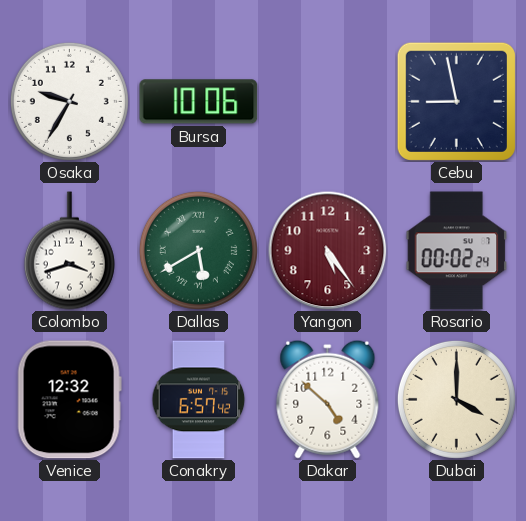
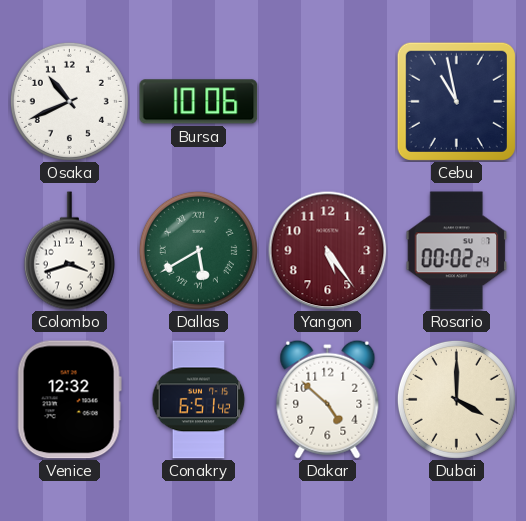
Osaka: 9:35 -> 10:41
Cebu: 8:58 -> 10:58
Conakry: 6:57 -> 6:51
